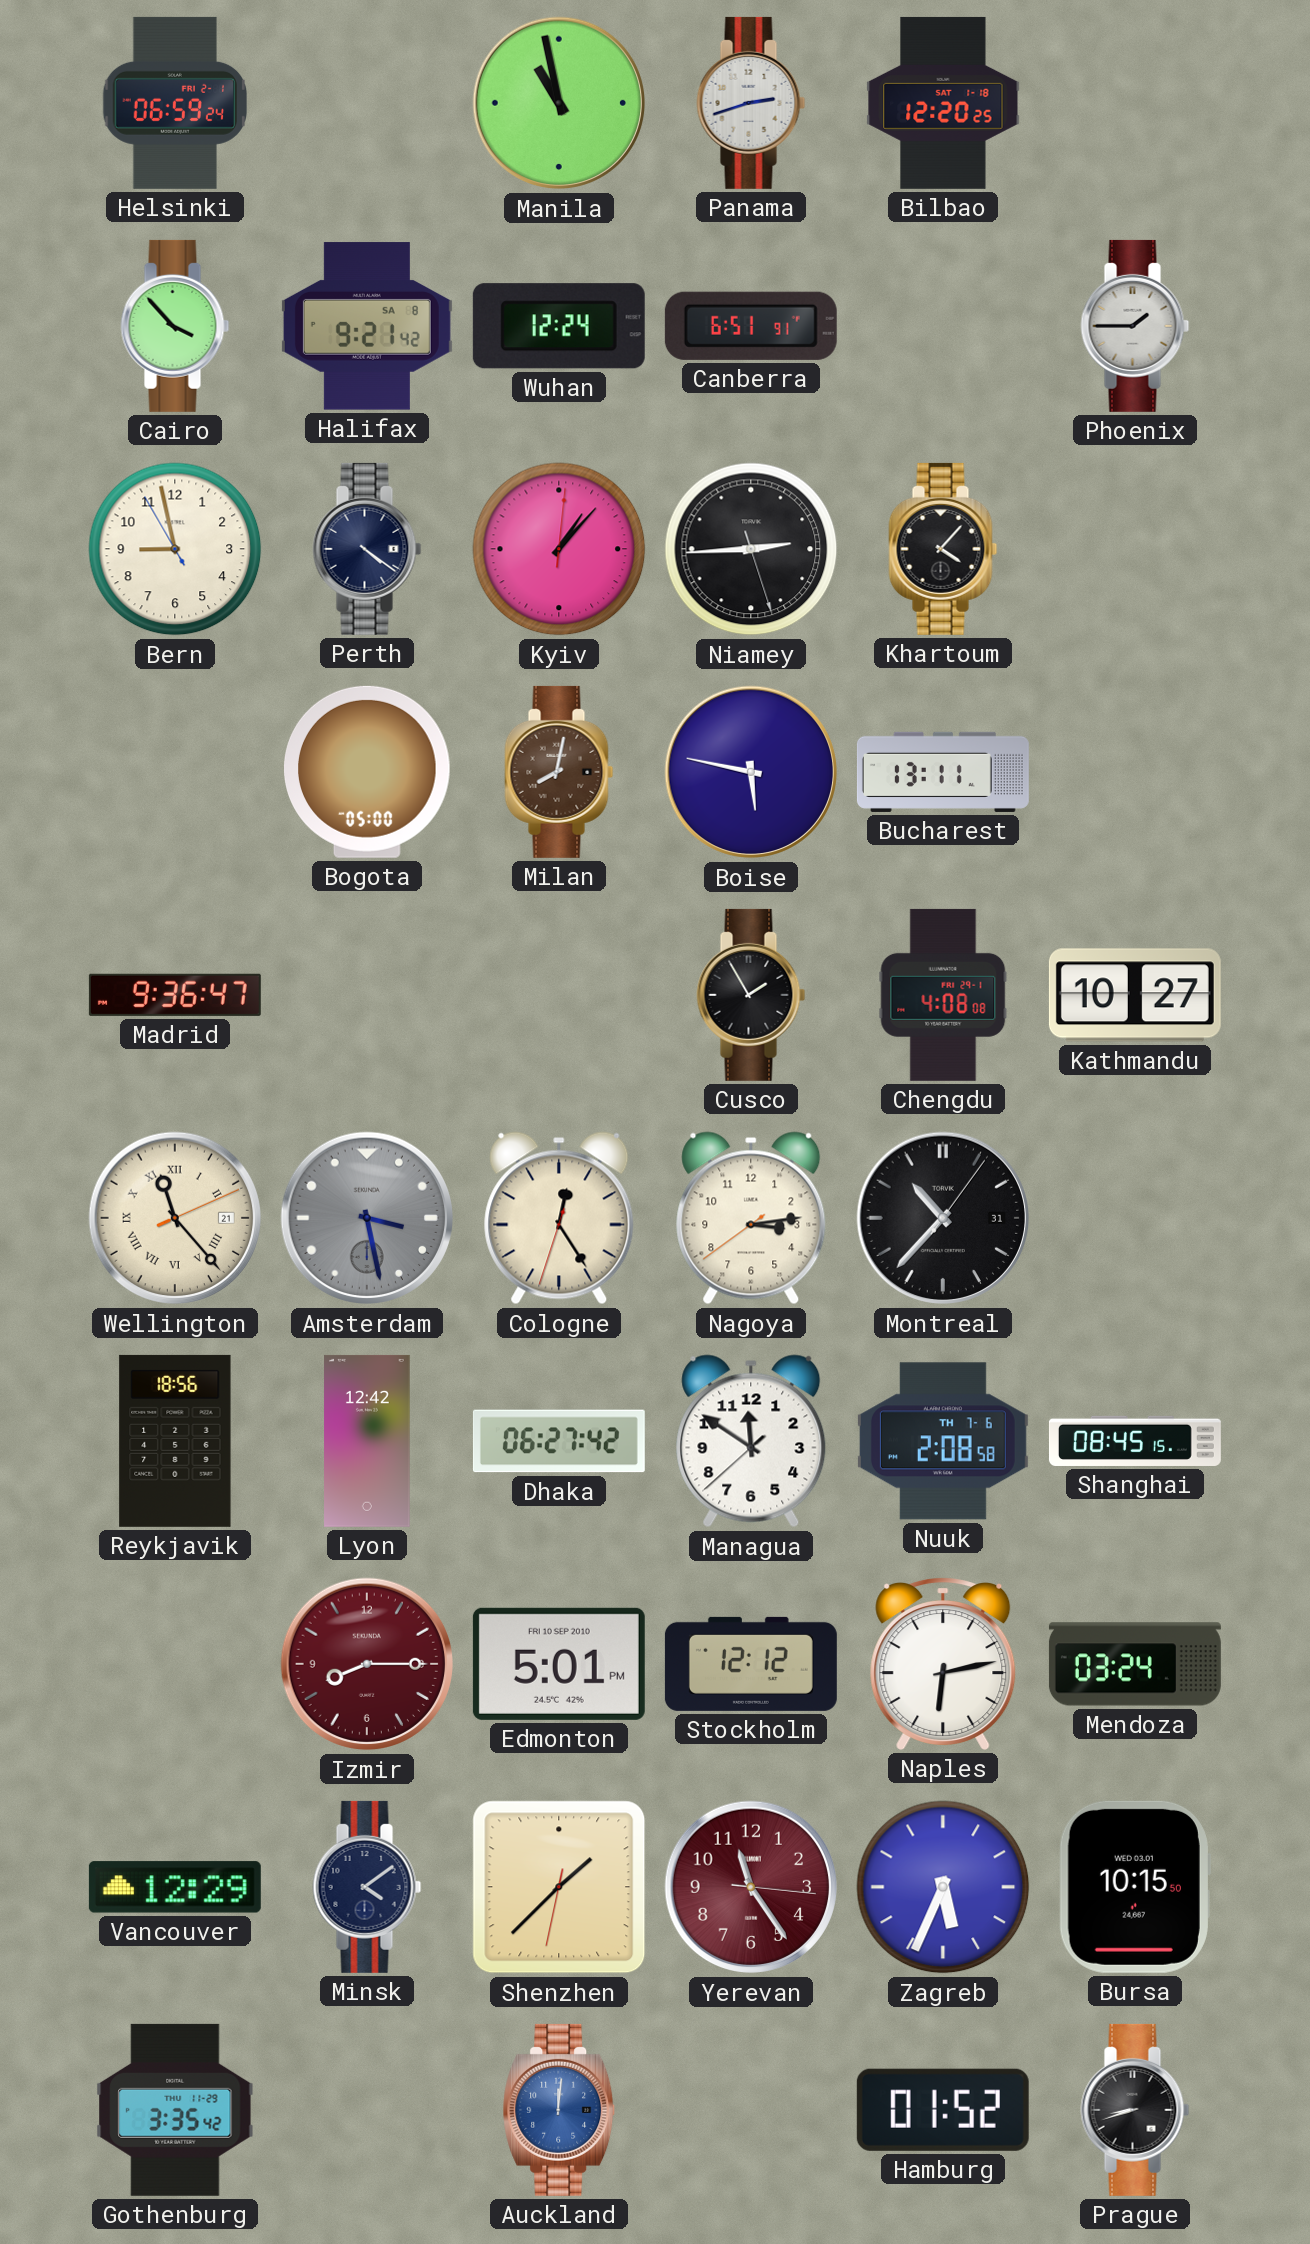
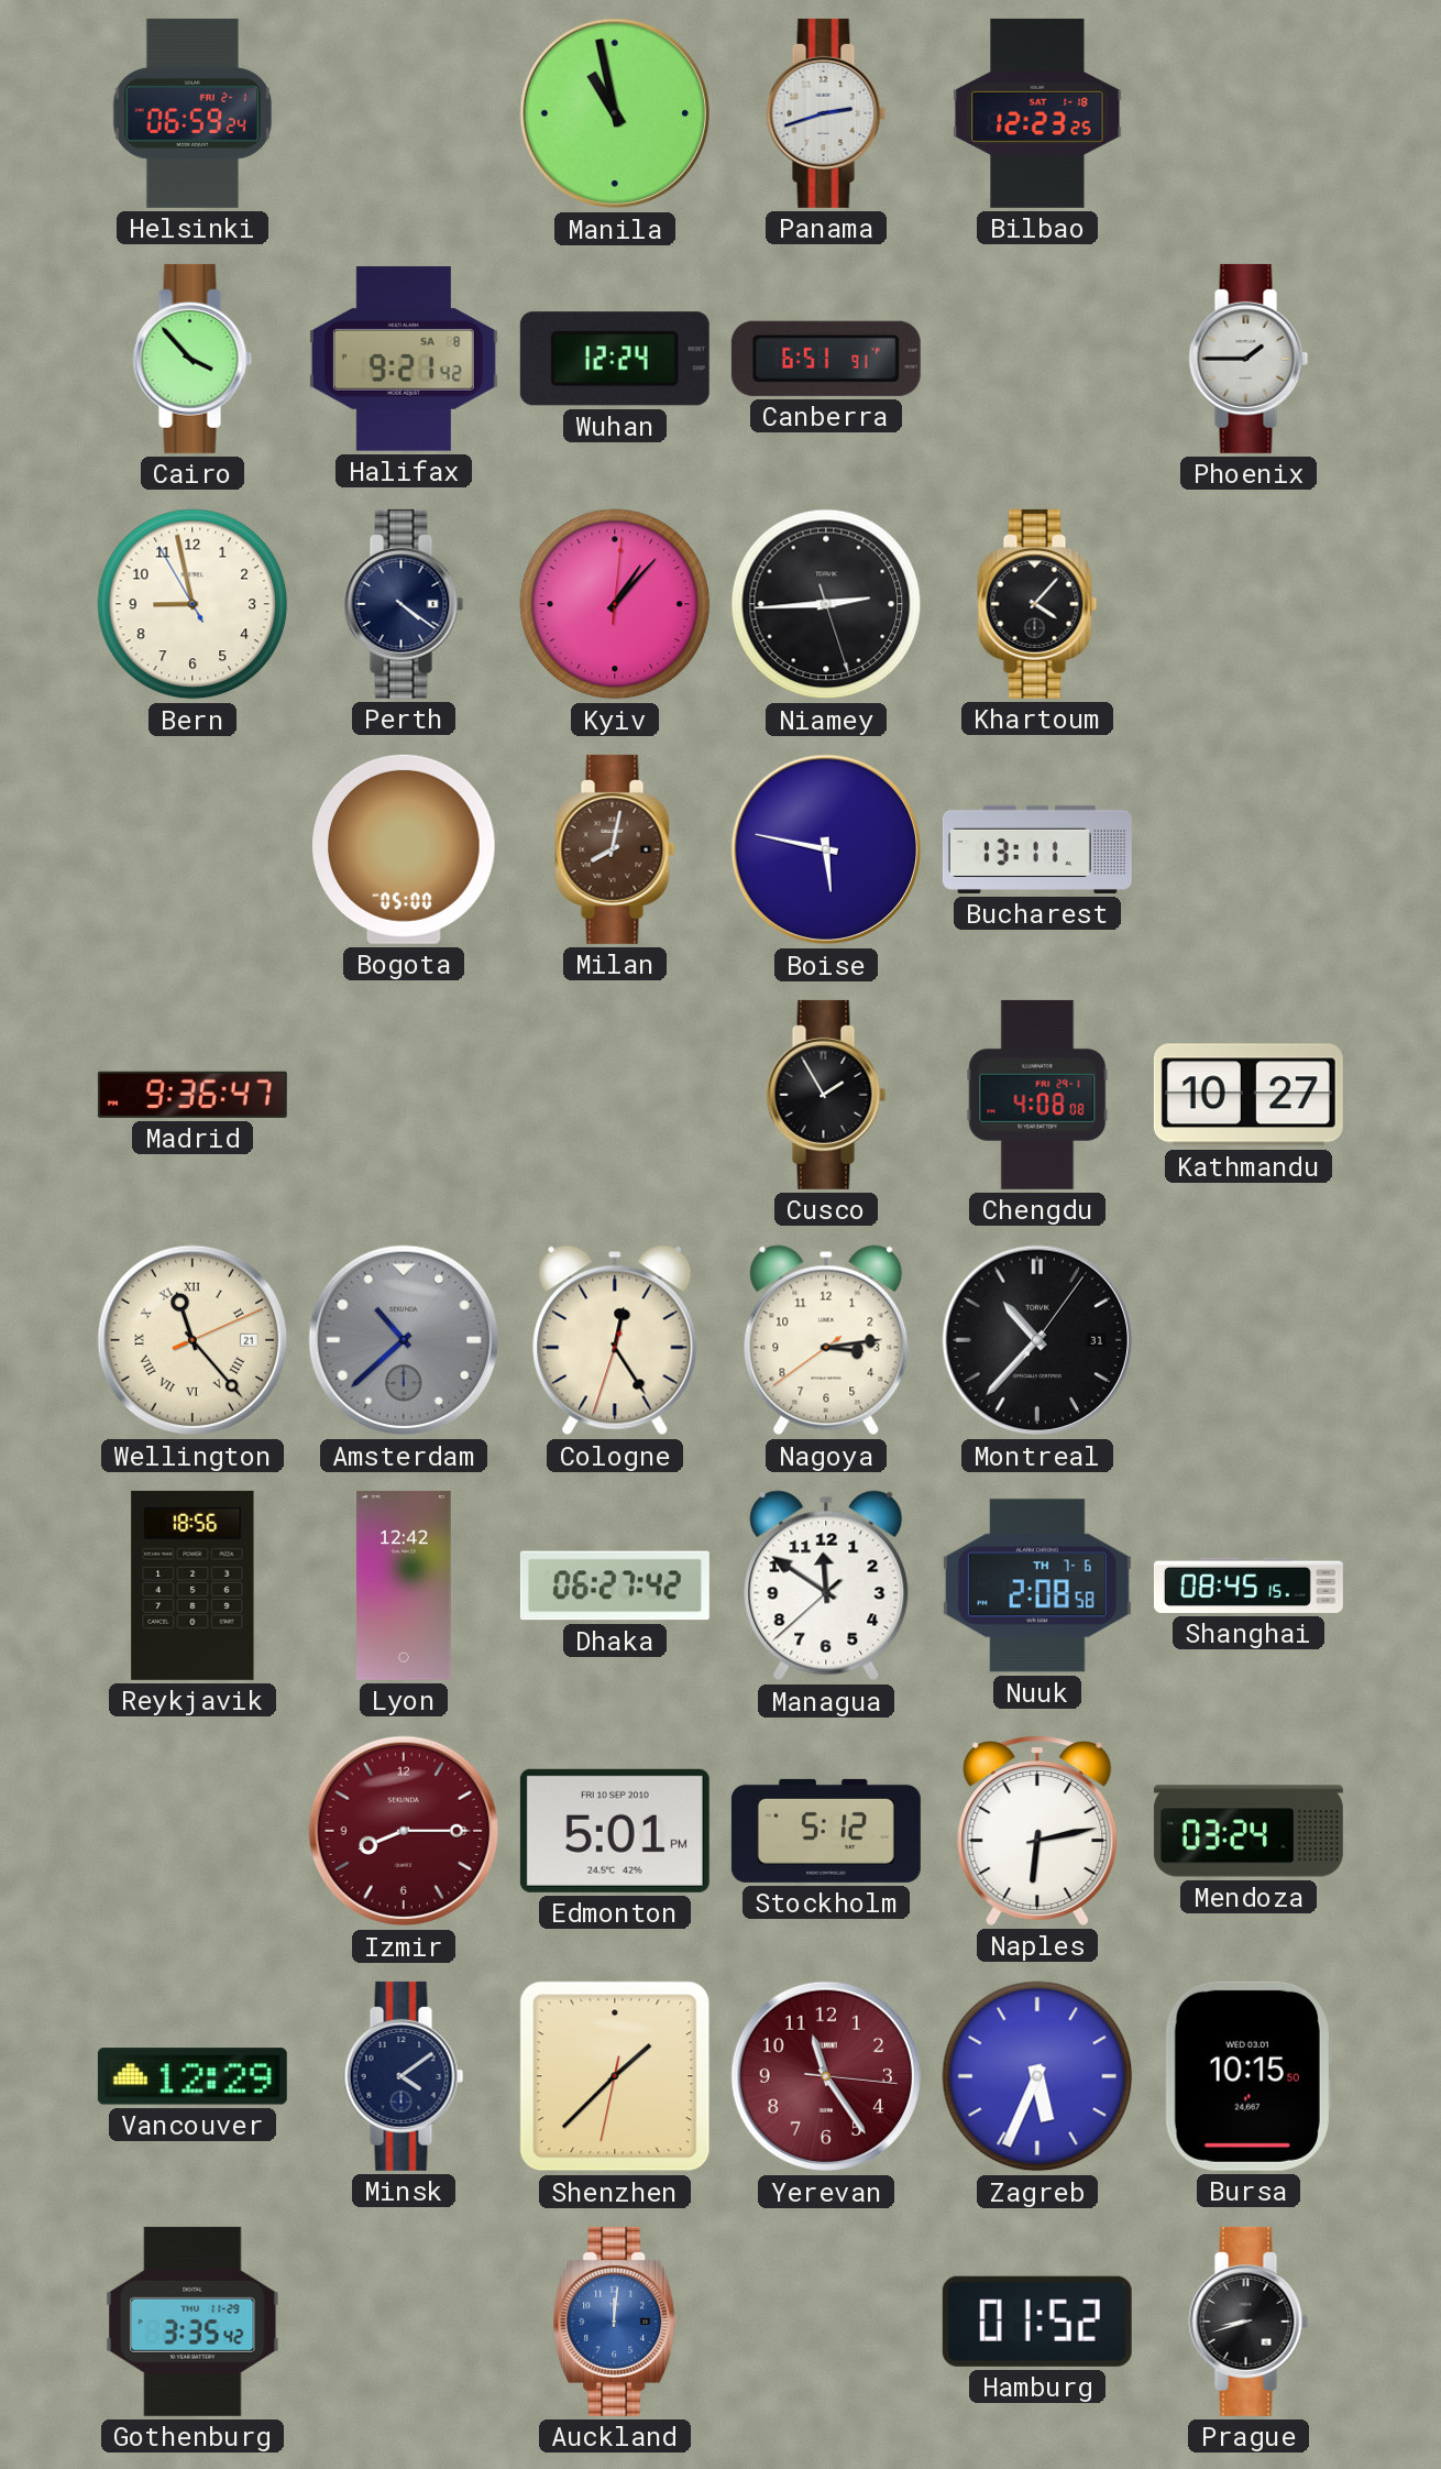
Bilbao: 12:20 -> 12:23
Amsterdam: 3:28 -> 10:38
Stockholm: 12:12 -> 5:12
